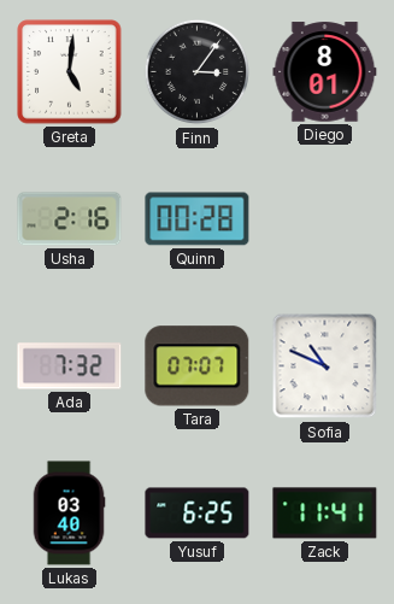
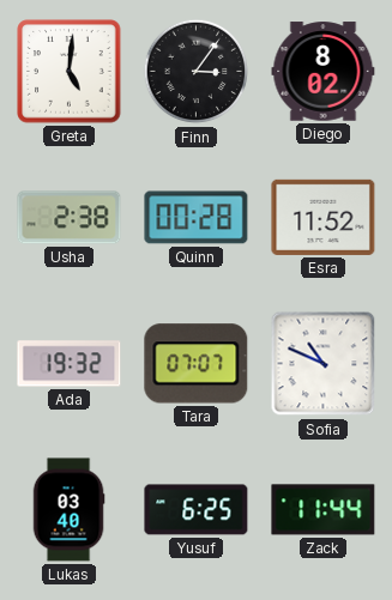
Diego: 8:01 -> 8:02
Usha: 2:16 -> 2:38
Esra: none -> 11:52
Ada: 7:32 -> 19:32
Zack: 11:41 -> 11:44
